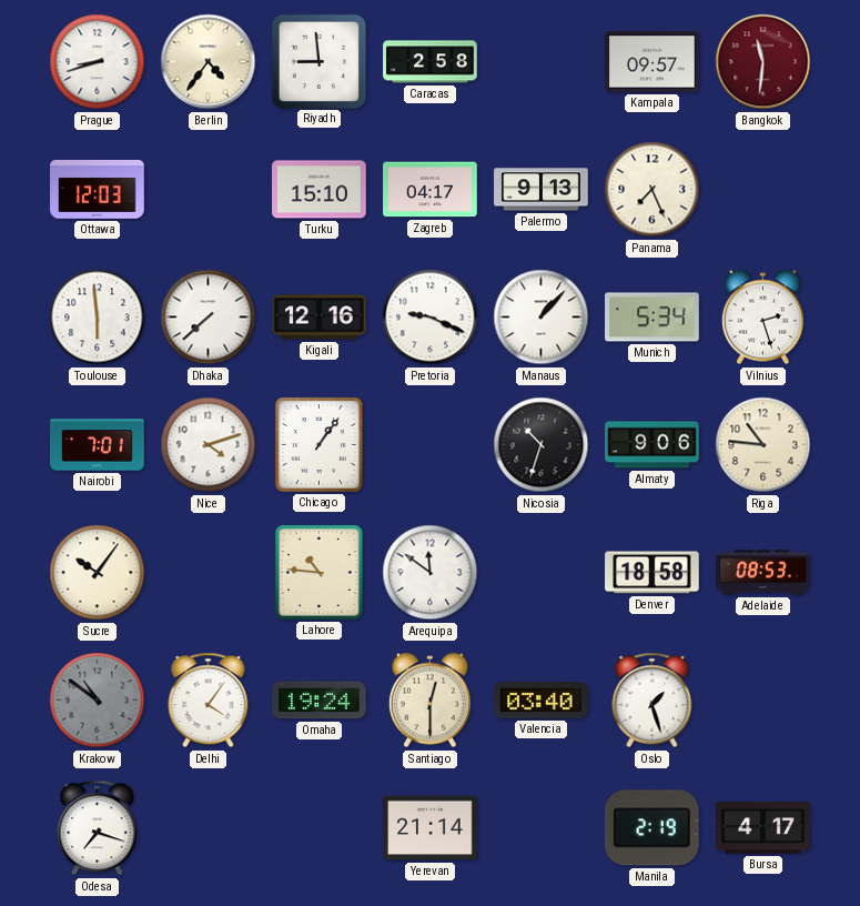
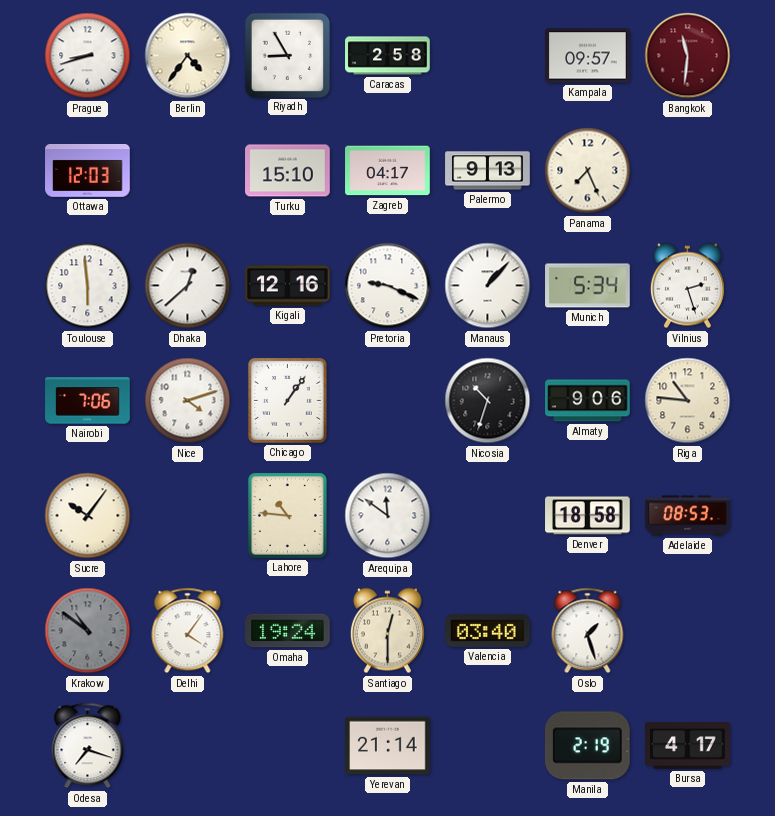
Riyadh: 8:59 -> 8:55
Dhaka: 7:38 -> 12:38
Nairobi: 7:01 -> 7:06
